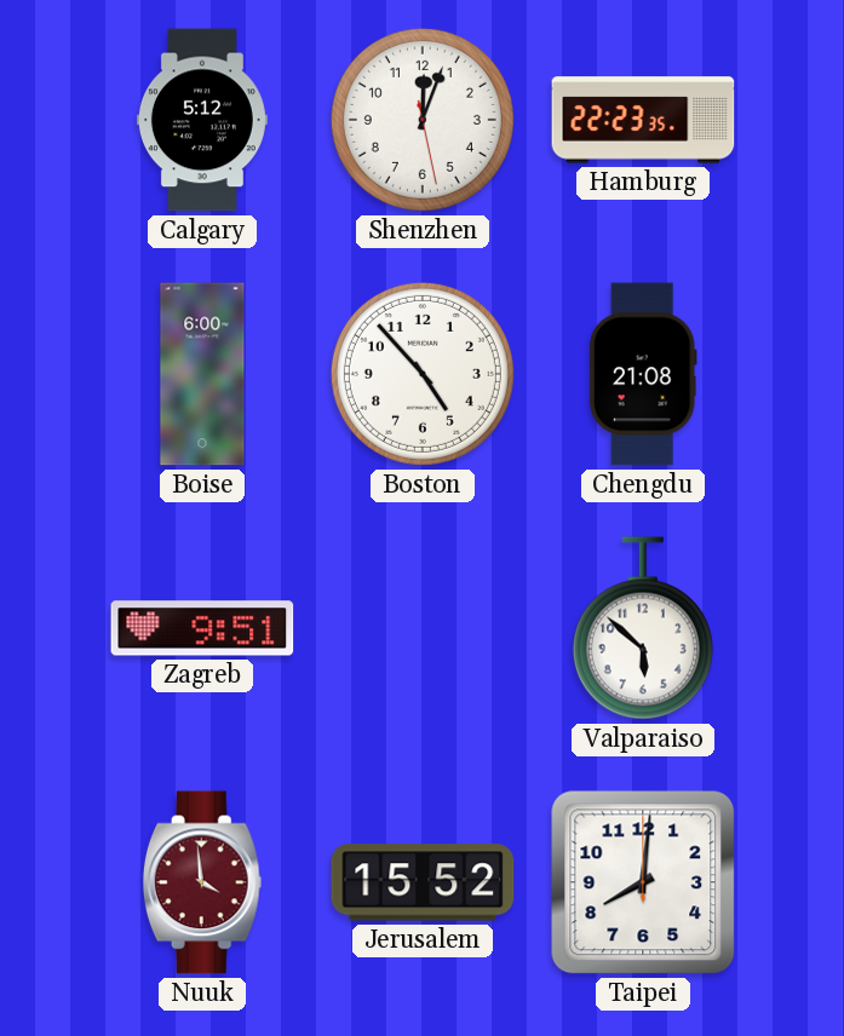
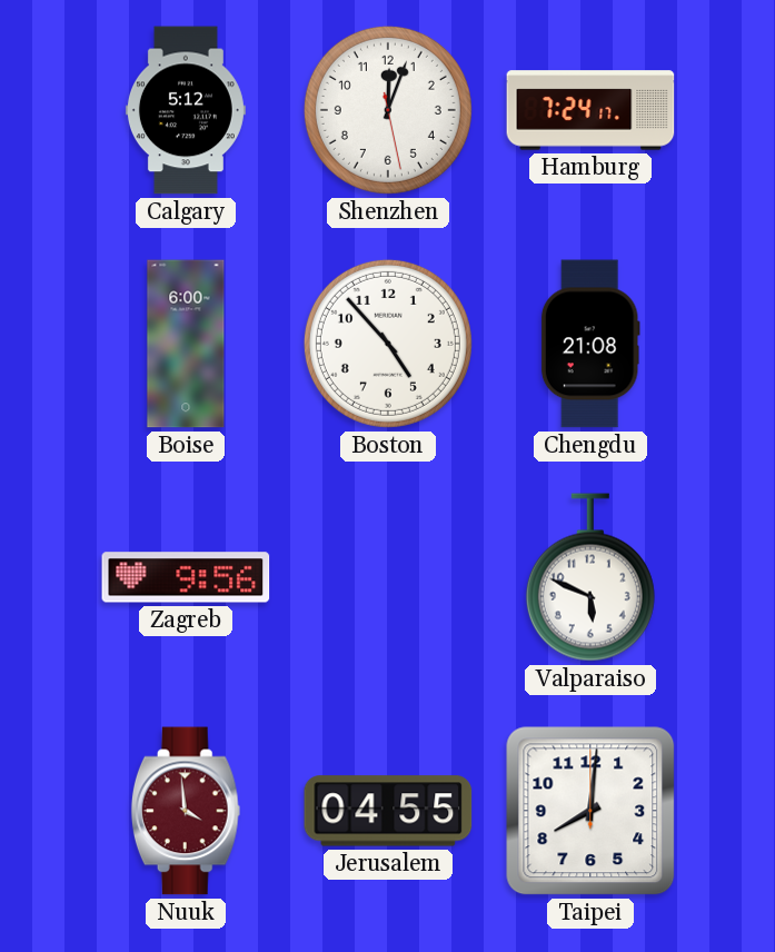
Hamburg: 22:23 -> 7:24
Zagreb: 9:51 -> 9:56
Valparaiso: 5:52 -> 5:49
Jerusalem: 15:52 -> 04:55
